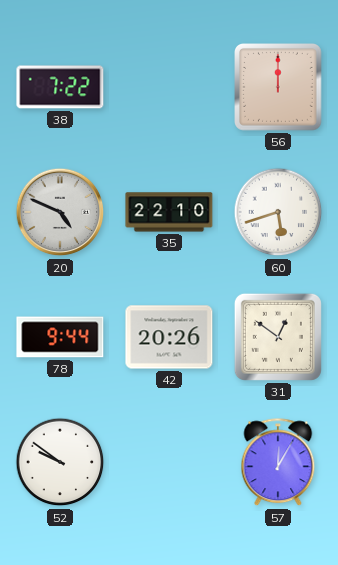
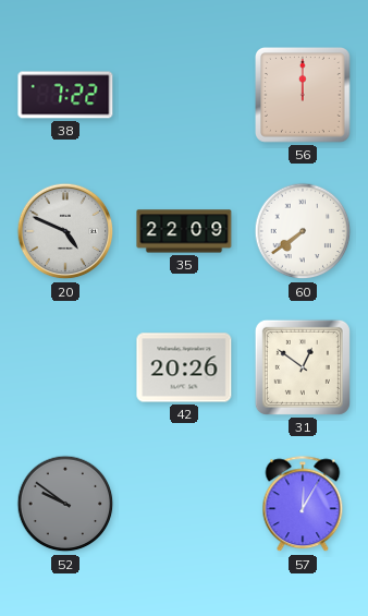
35: 22:10 -> 22:09
60: 5:42 -> 7:39
78: 9:44 -> none
52 dial: white -> grey
